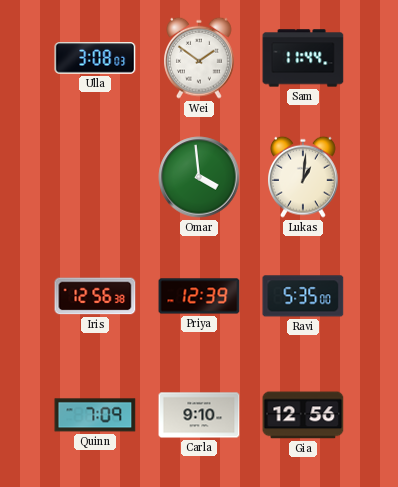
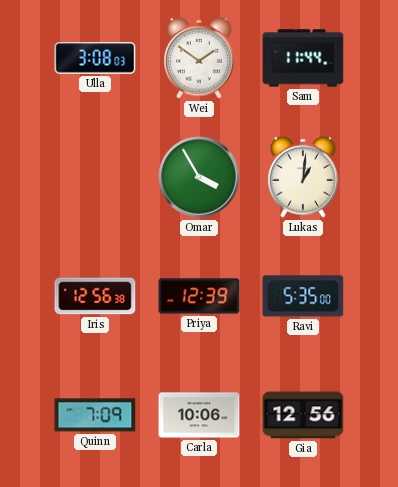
Omar: 3:59 -> 3:55
Carla: 9:10 -> 10:06
